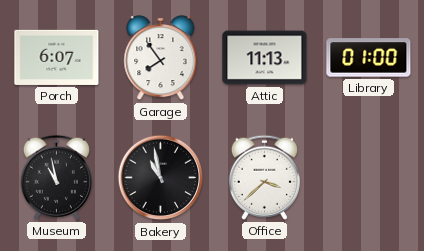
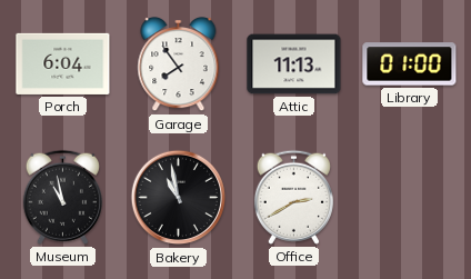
Porch: 6:07 -> 6:04
Office: 3:38 -> 2:40
